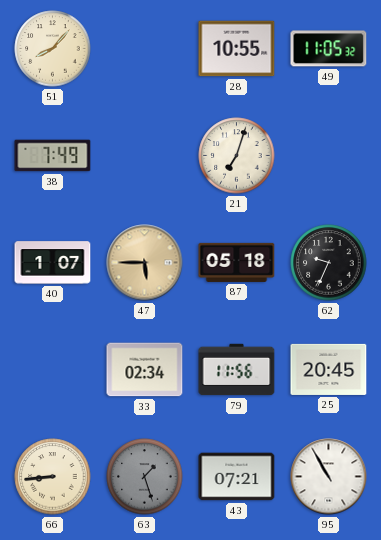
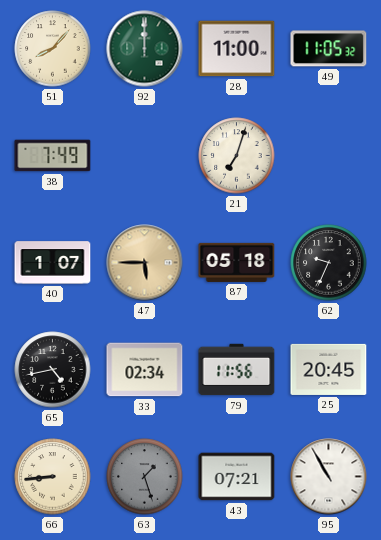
92: none -> 12:00
28: 10:55 -> 11:00
65: none -> 4:43
